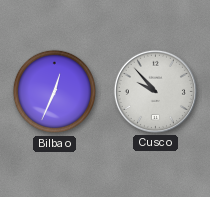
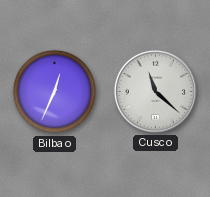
Cusco: 9:53 -> 11:22
